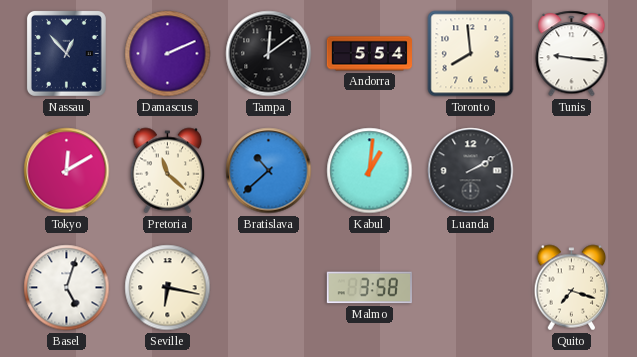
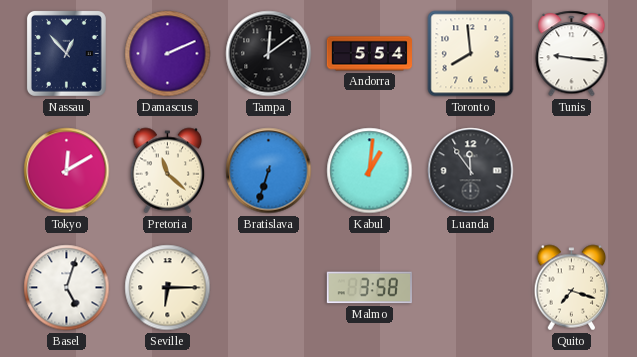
Bratislava: 10:38 -> 6:33
Luanda: 2:10 -> 11:54
Seville: 6:17 -> 6:15
